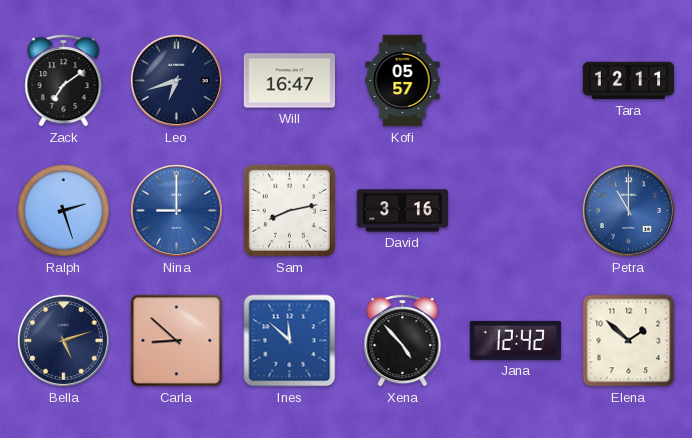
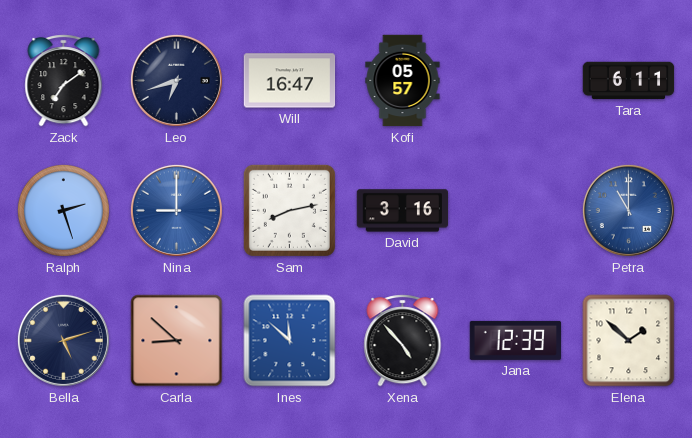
Tara: 12:11 -> 6:11
Jana: 12:42 -> 12:39
